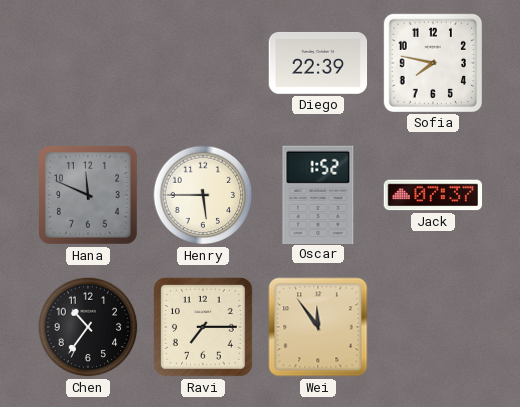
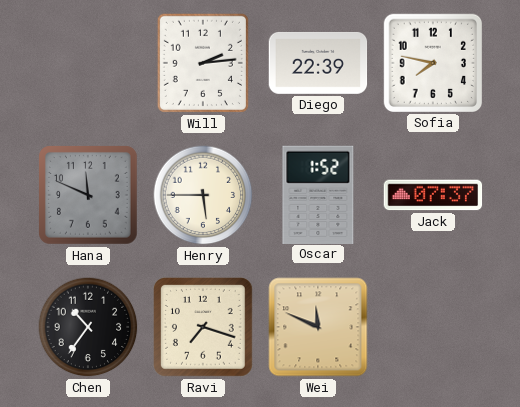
Will: none -> 2:14
Ravi: 7:15 -> 7:18
Wei: 11:54 -> 11:49
